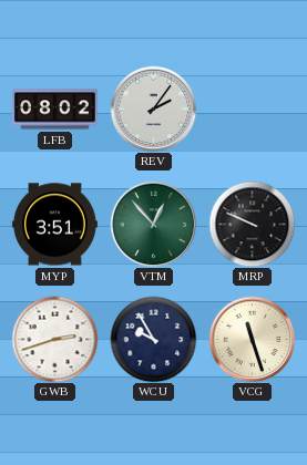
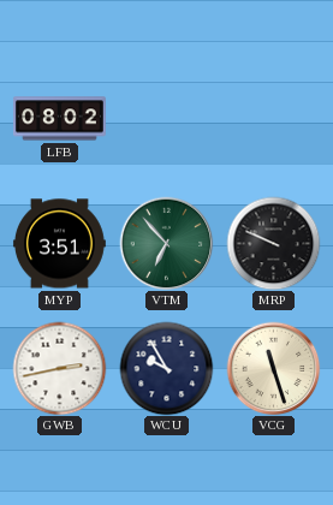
REV: 2:06 -> none
VTM: 12:53 -> 6:53
GWB: 2:42 -> 2:43
